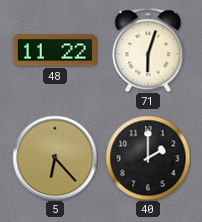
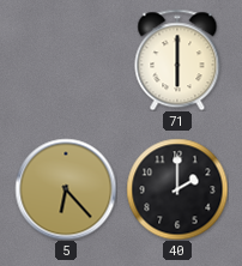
48: 11:22 -> none
71: 6:03 -> 6:00
